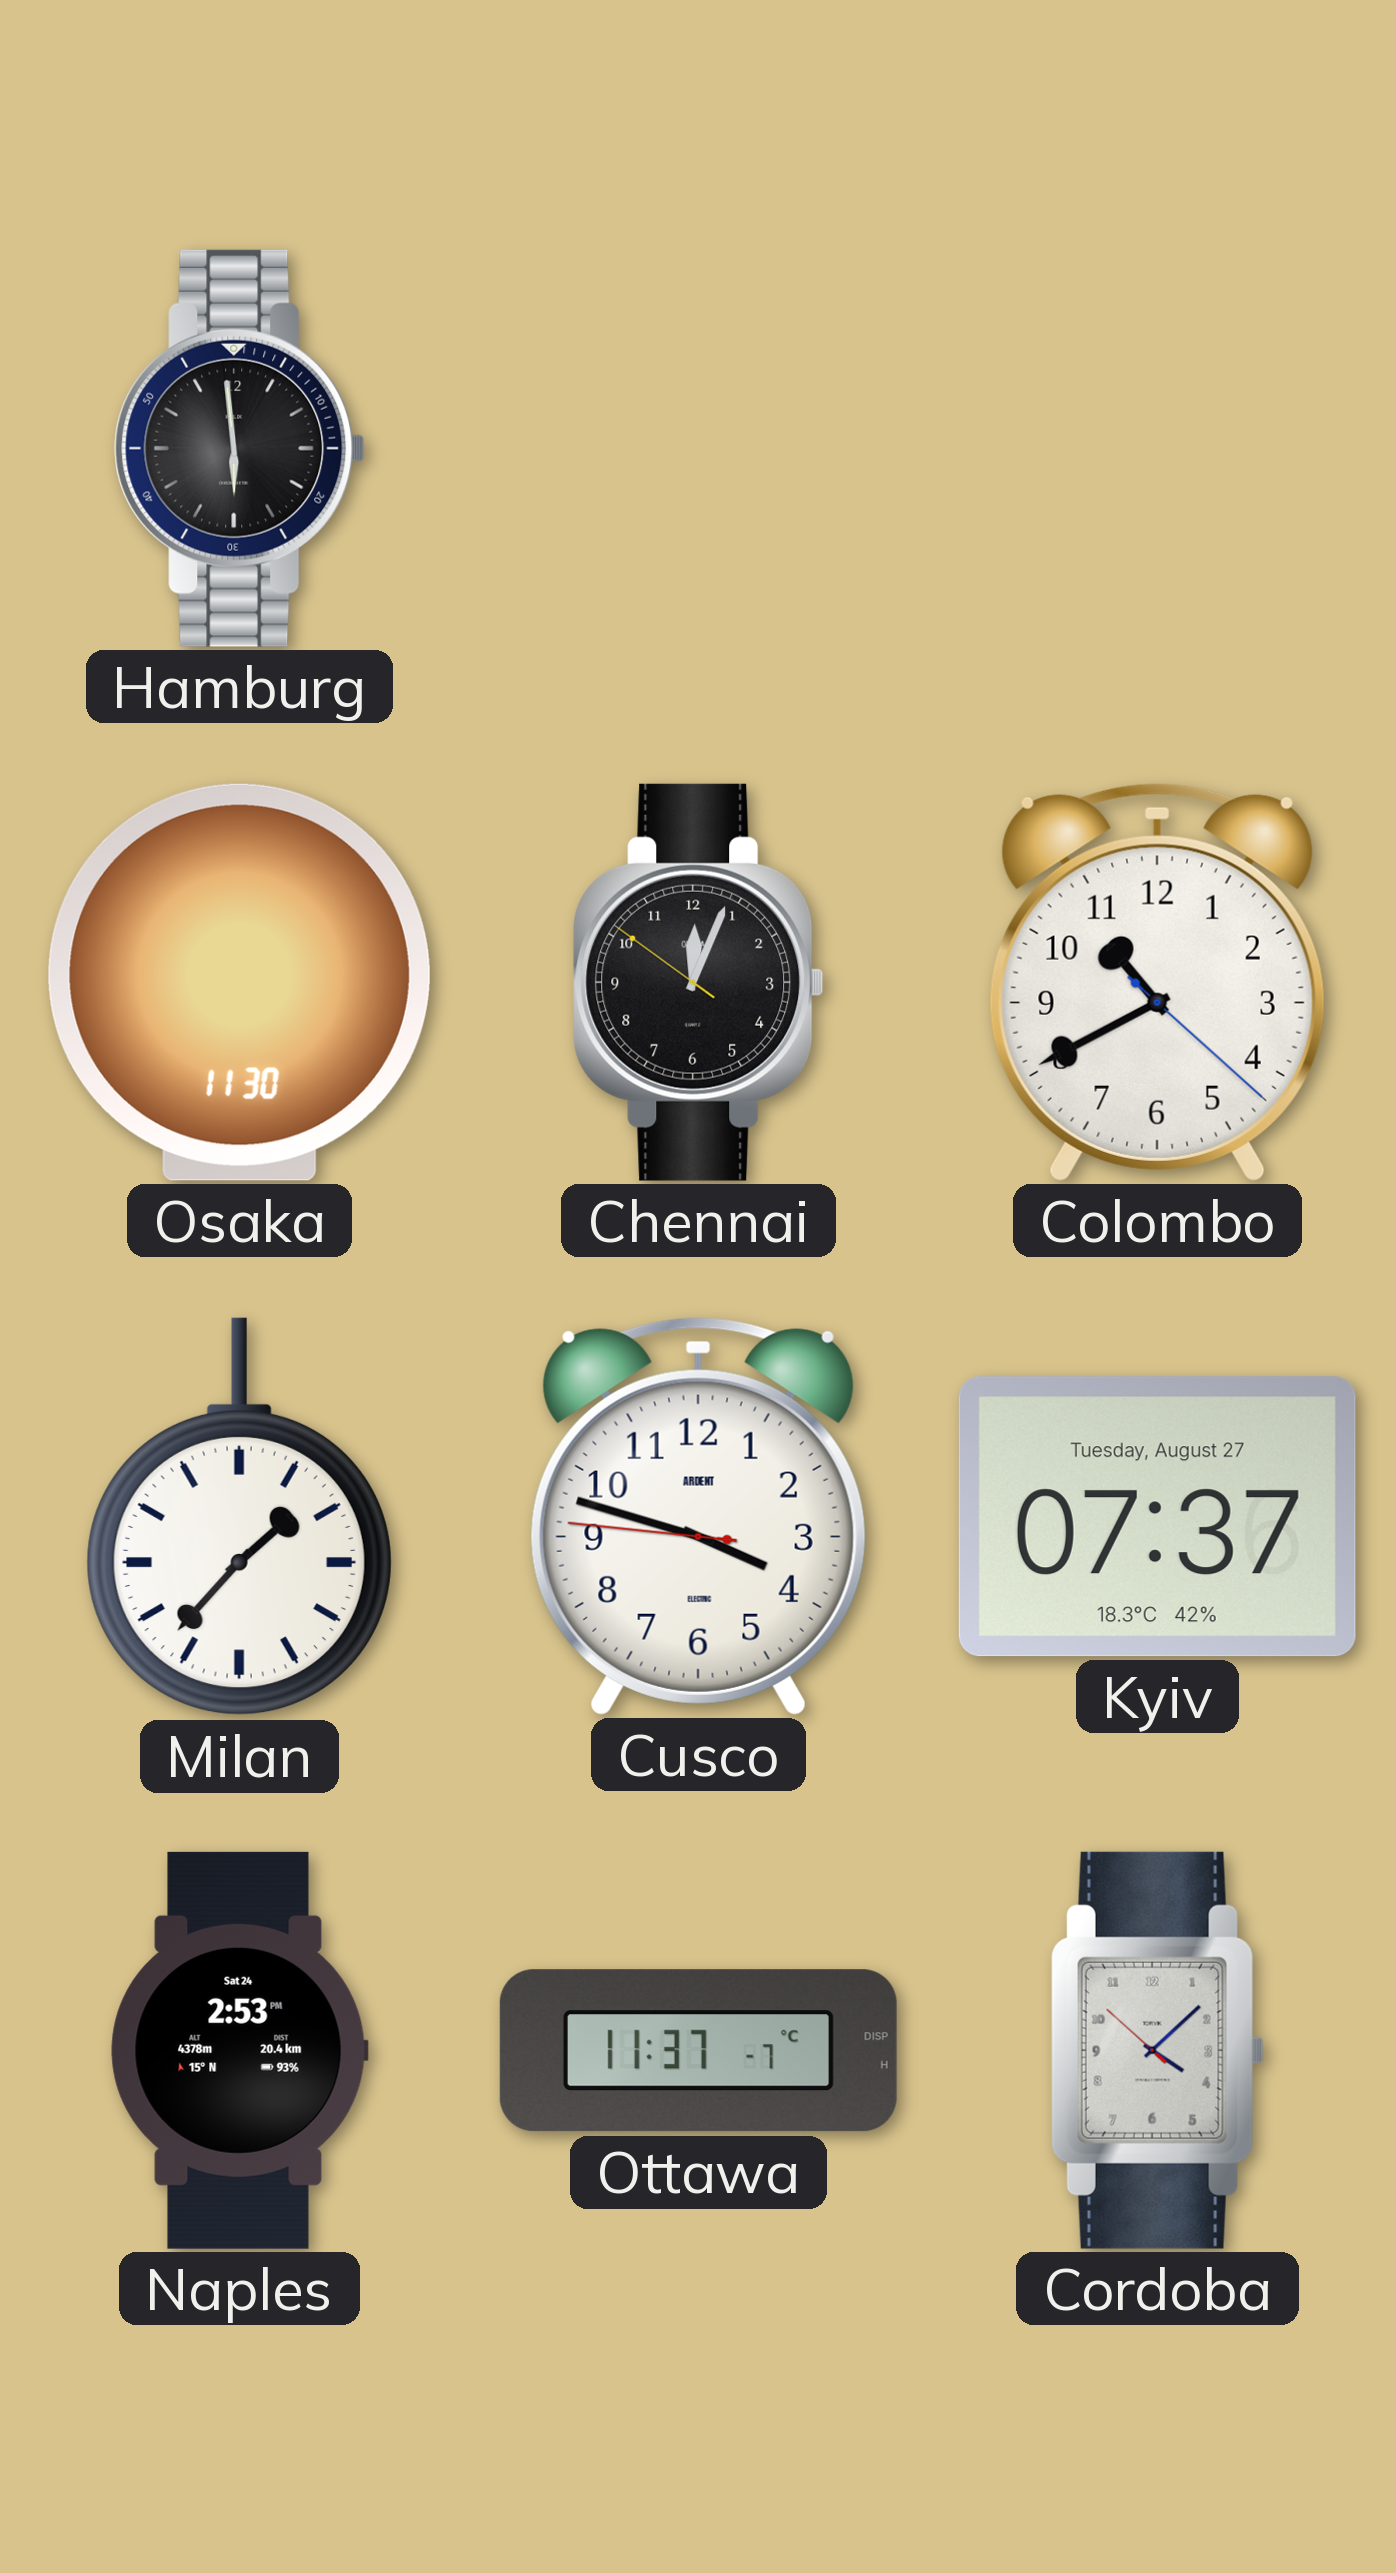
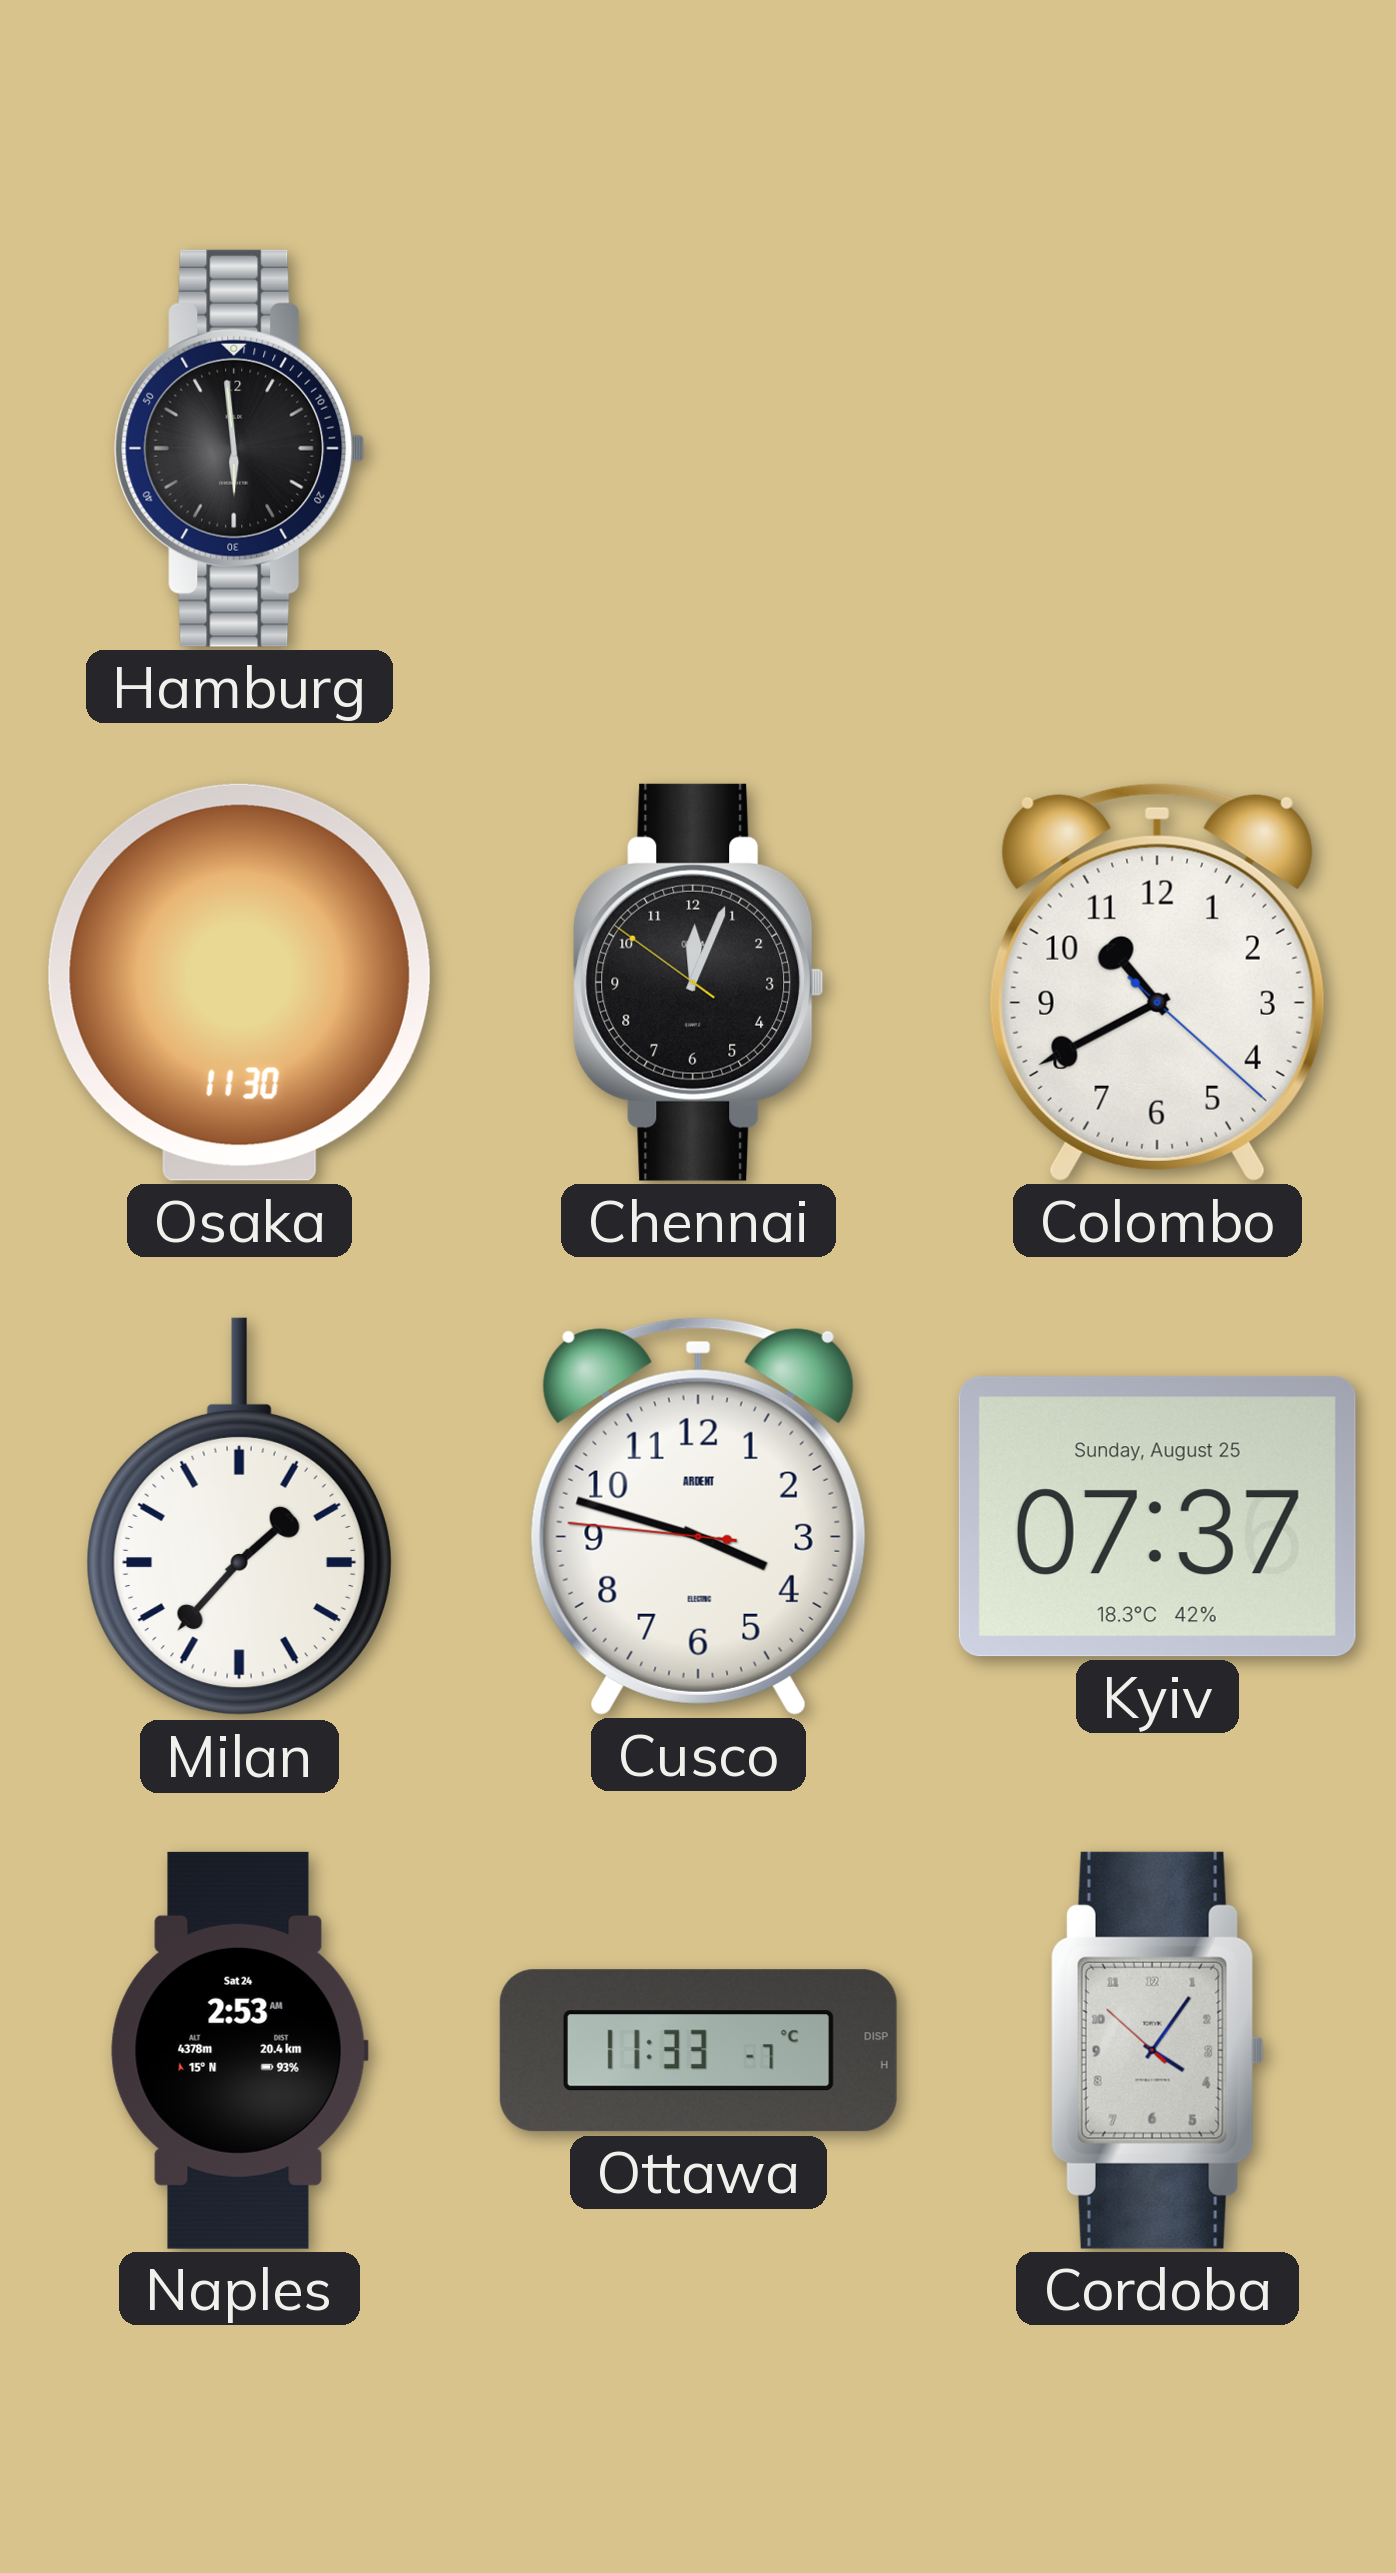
Kyiv date: Tuesday, August 27 -> Sunday, August 25
Naples: 2:53 PM -> 2:53 AM
Ottawa: 11:37 -> 11:33
Cordoba: 4:07 -> 4:05
